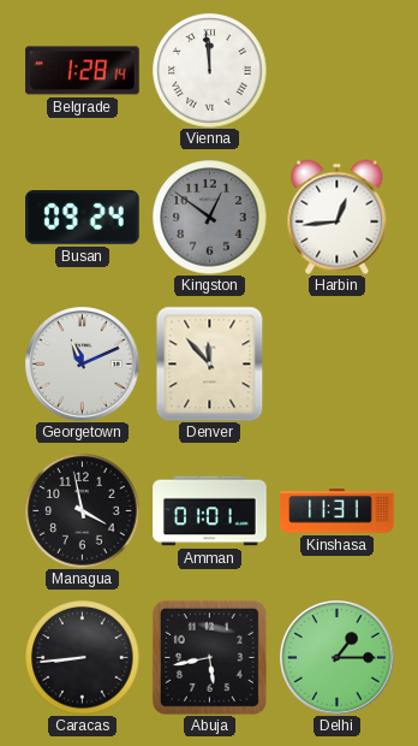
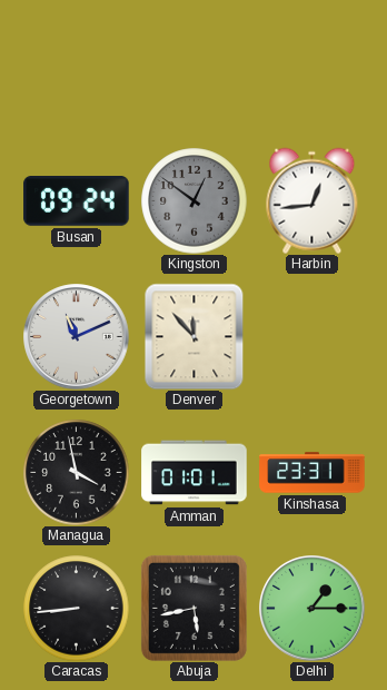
Belgrade: 1:28 -> none
Vienna: 11:59 -> none
Kinshasa: 11:31 -> 23:31
